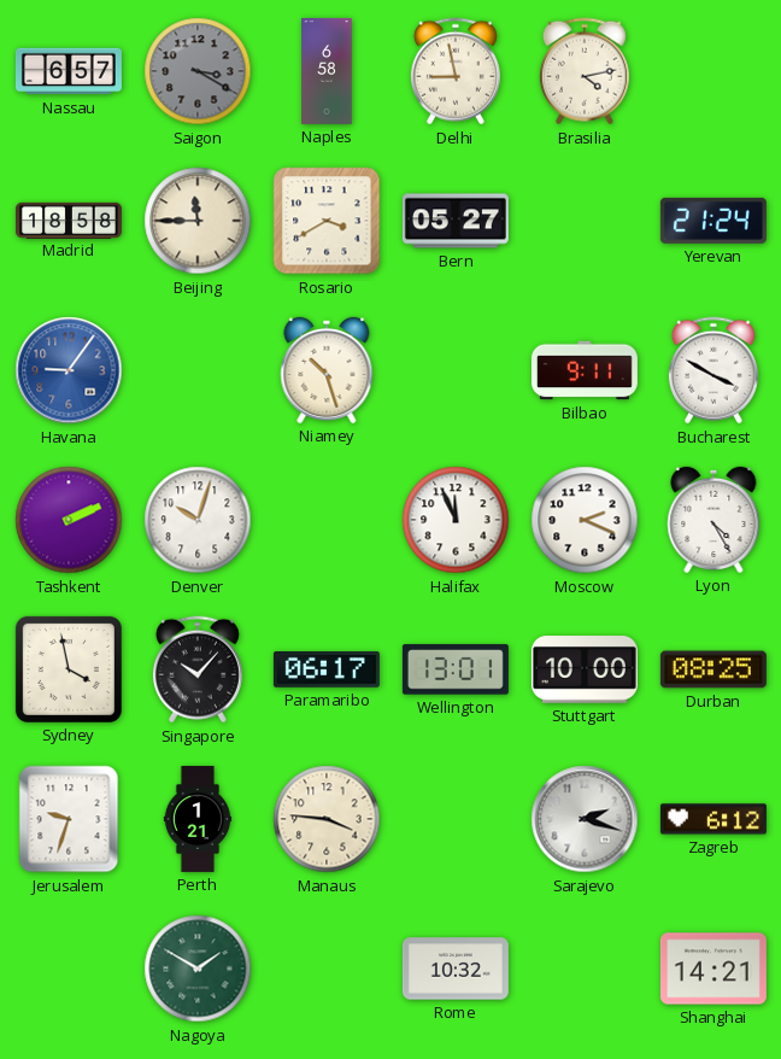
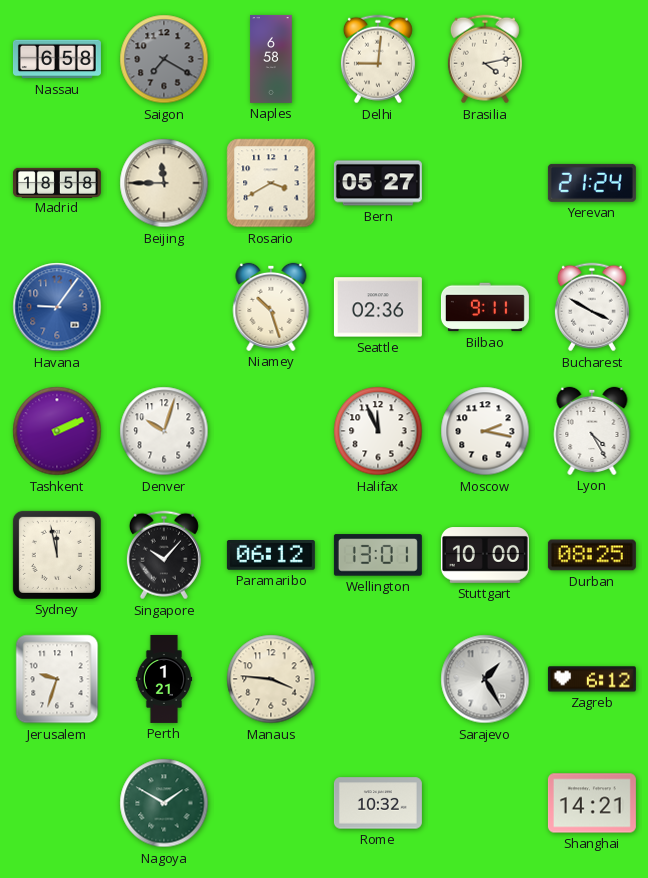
Nassau: 6:57 -> 6:58
Saigon: 3:20 -> 7:20
Delhi: 8:58 -> 9:01
Seattle: none -> 02:36
Moscow: 2:19 -> 2:17
Sydney: 3:58 -> 11:58
Paramaribo: 06:17 -> 06:12
Sarajevo: 2:18 -> 1:25
